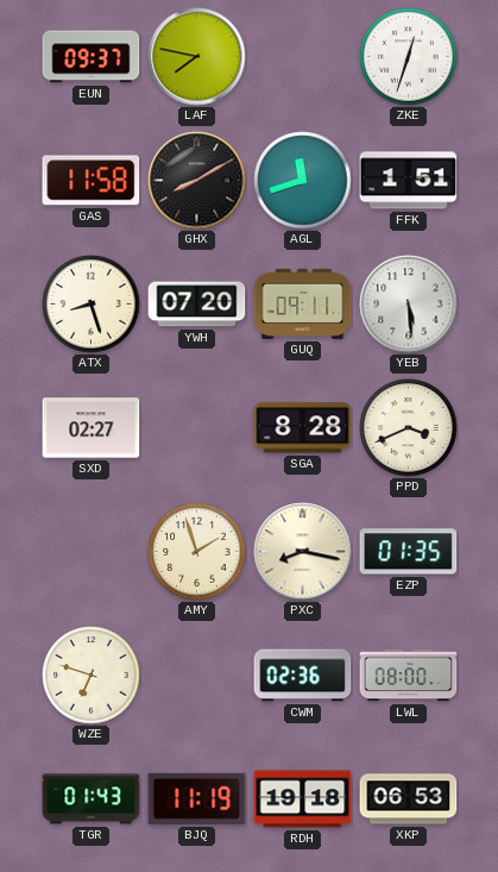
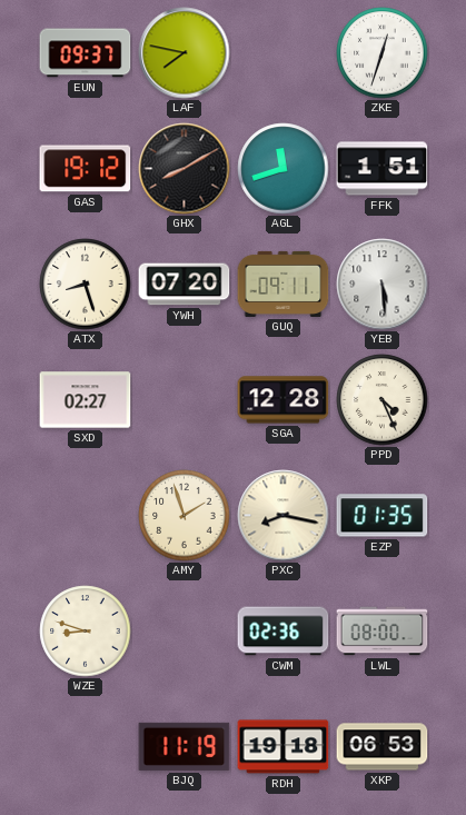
GAS: 11:58 -> 19:12
SGA: 8:28 -> 12:28
PPD: 3:41 -> 4:26
WZE: 6:48 -> 8:48
TGR: 01:43 -> none
